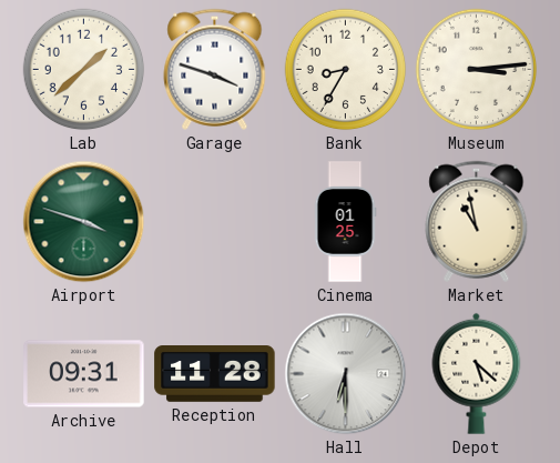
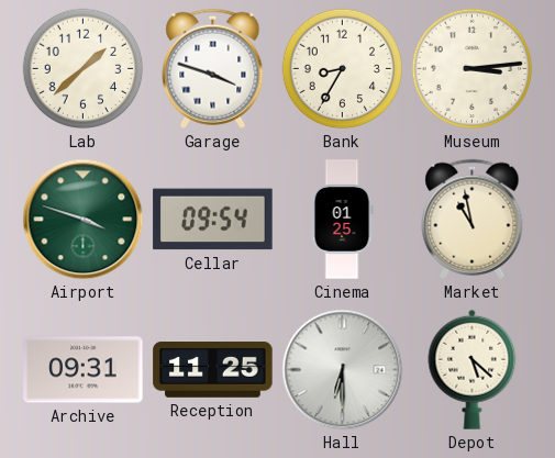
Cellar: none -> 09:54
Reception: 11:28 -> 11:25
